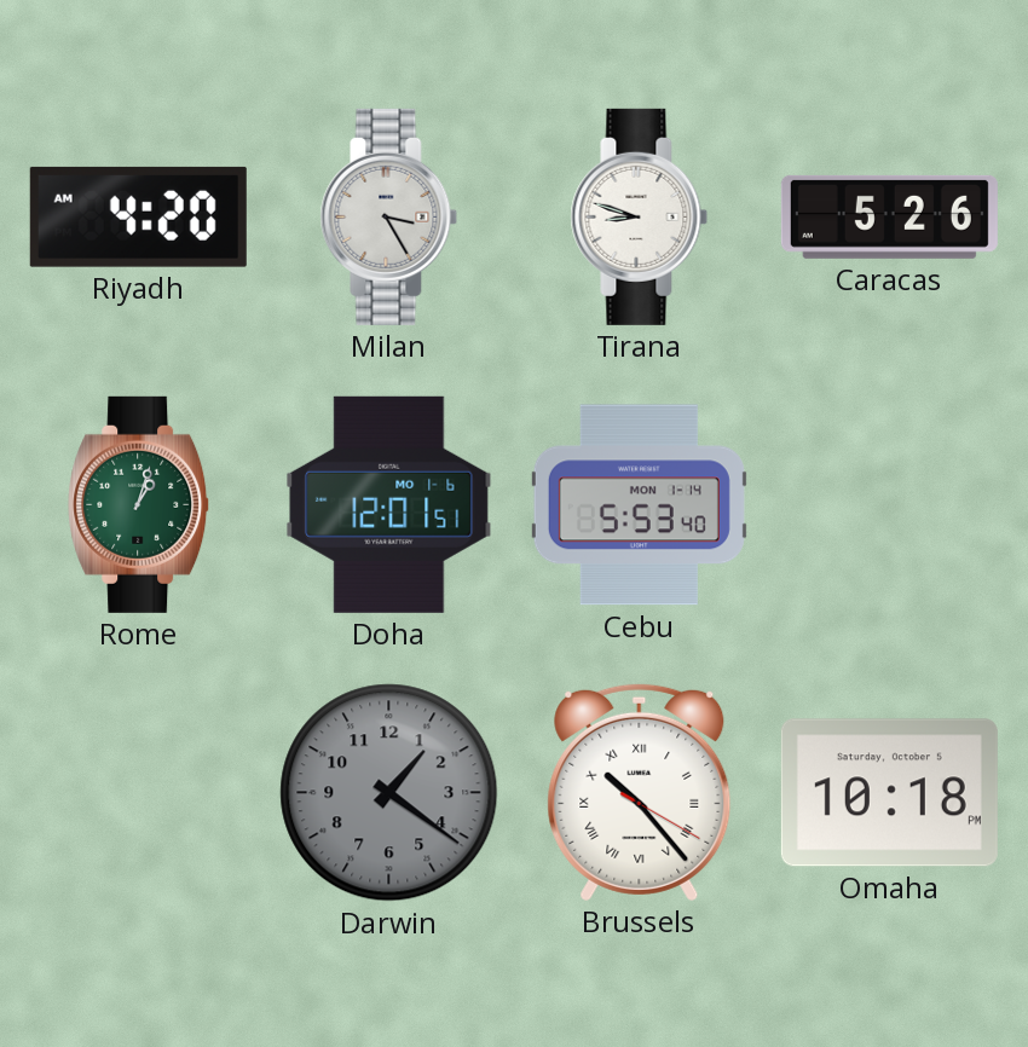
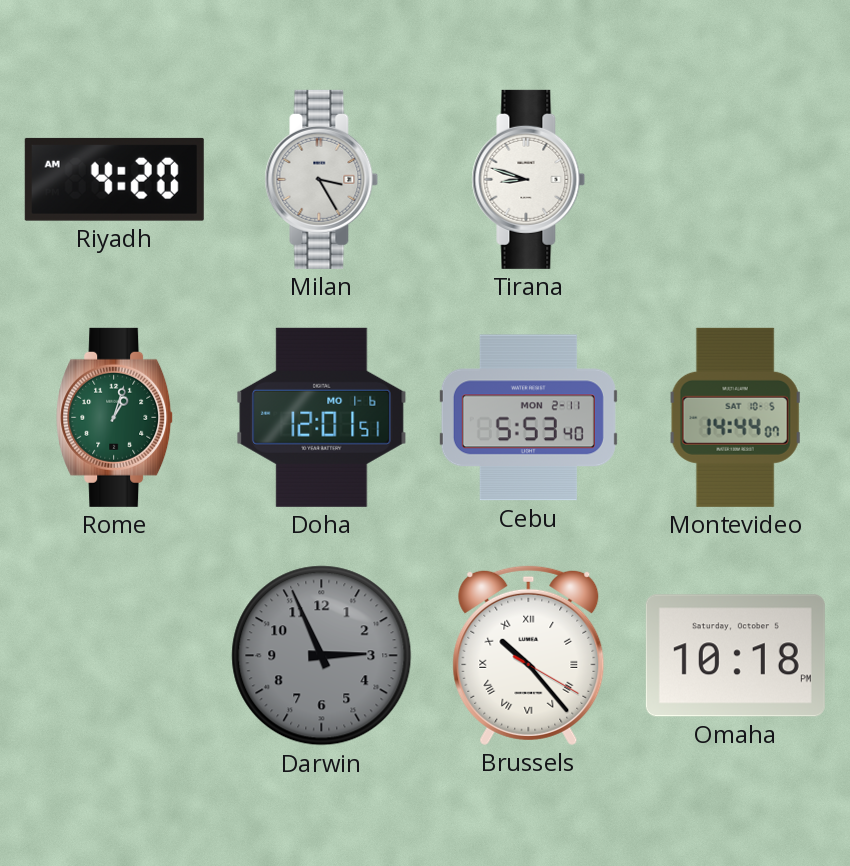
Caracas: 5:26 -> none
Cebu date: MON 1-14 -> MON 2-11
Montevideo: none -> 14:44
Darwin: 1:21 -> 2:56
